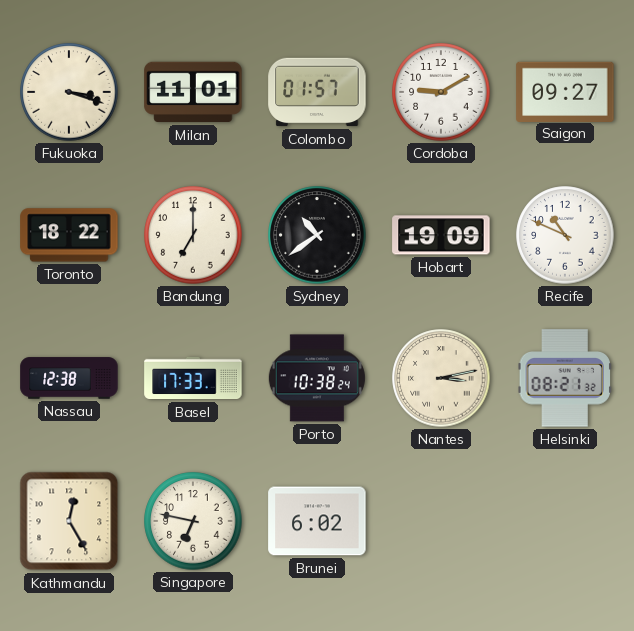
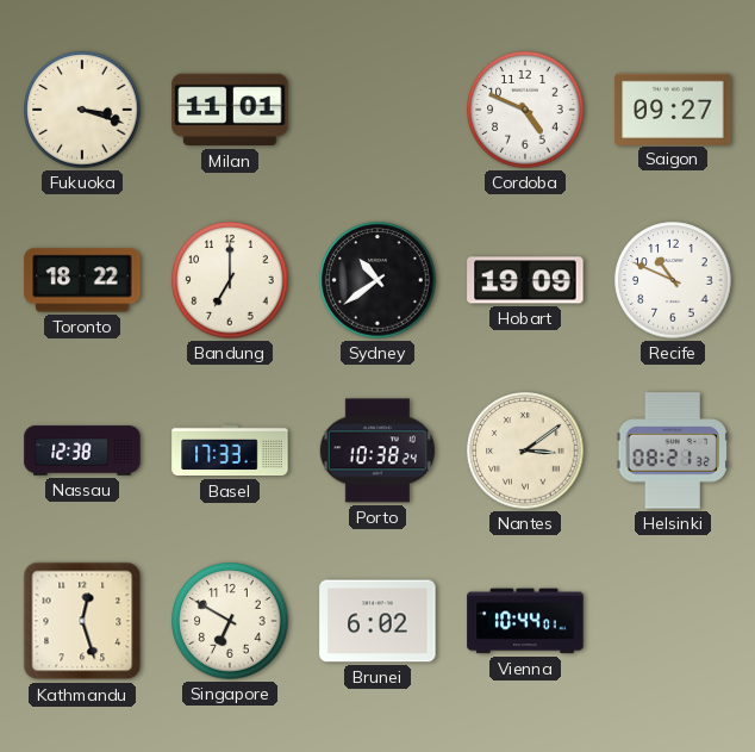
Colombo: 01:57 -> none
Cordoba: 9:10 -> 4:49
Nantes: 3:13 -> 3:09
Kathmandu: 12:25 -> 12:27
Singapore: 6:47 -> 6:50
Vienna: none -> 10:44
